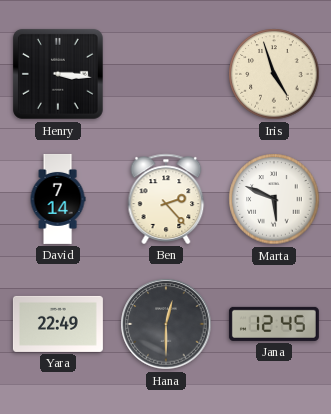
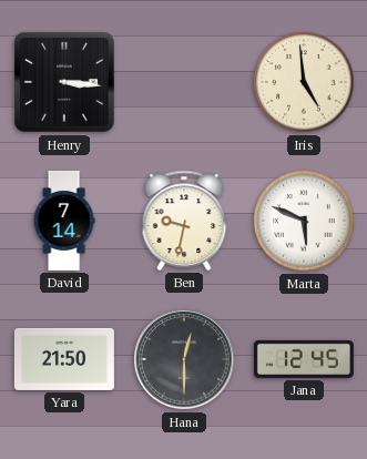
Iris: 4:57 -> 4:59
Ben: 2:23 -> 9:32
Yara: 22:49 -> 21:50
